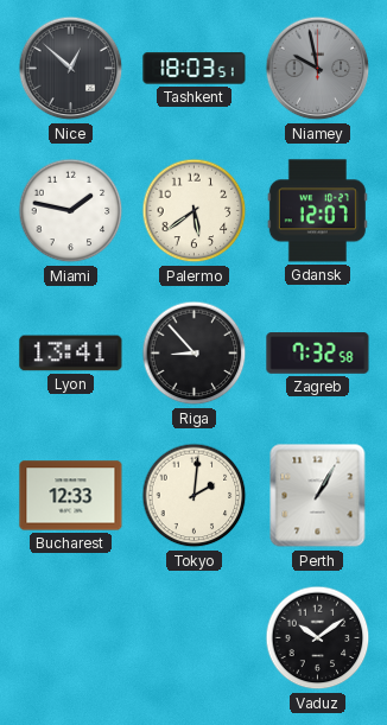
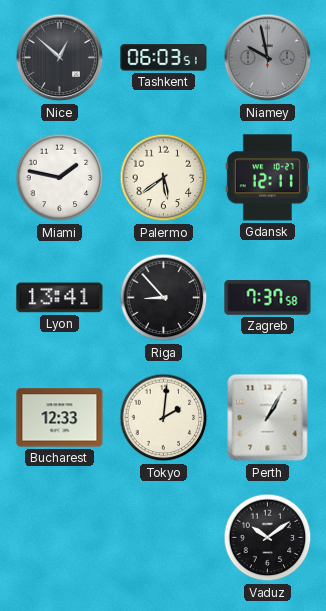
Tashkent: 18:03 -> 06:03
Gdansk: 12:07 -> 12:11
Zagreb: 7:32 -> 7:37
